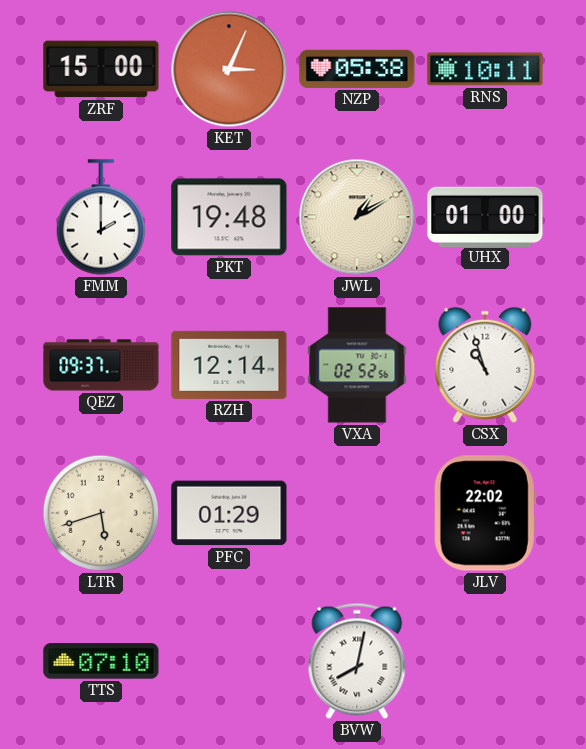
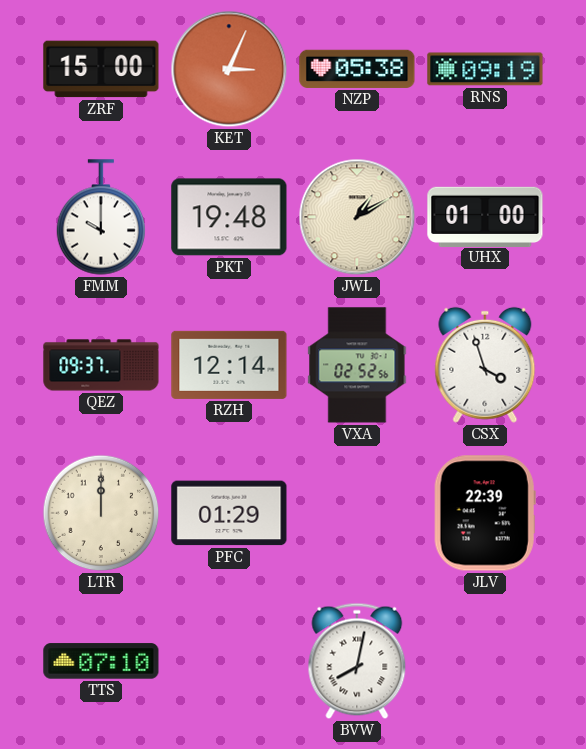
RNS: 10:11 -> 09:19
FMM: 2:00 -> 10:00
CSX: 10:57 -> 3:57
LTR: 5:42 -> 12:00
JLV: 22:02 -> 22:39
